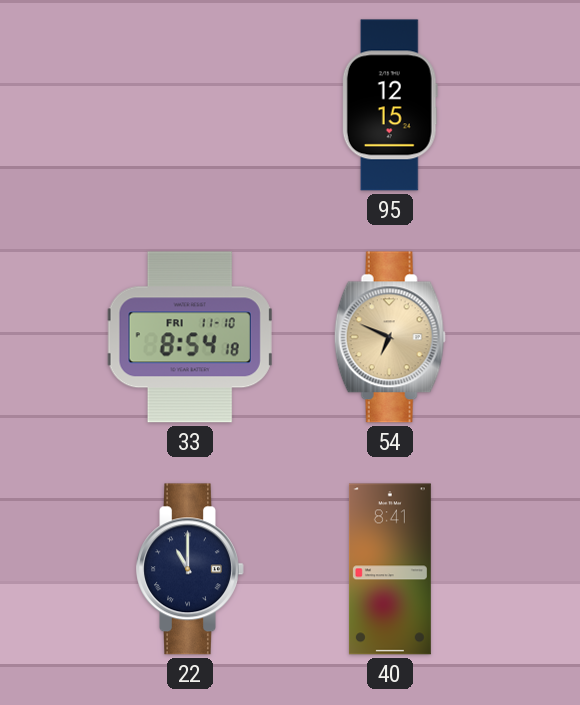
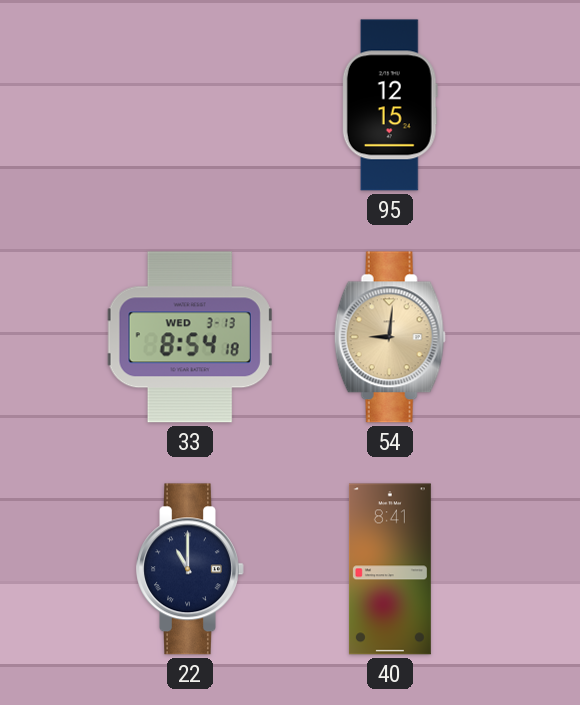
33 date: FRI 11-10 -> WED 3-13
54: 6:49 -> 9:01
